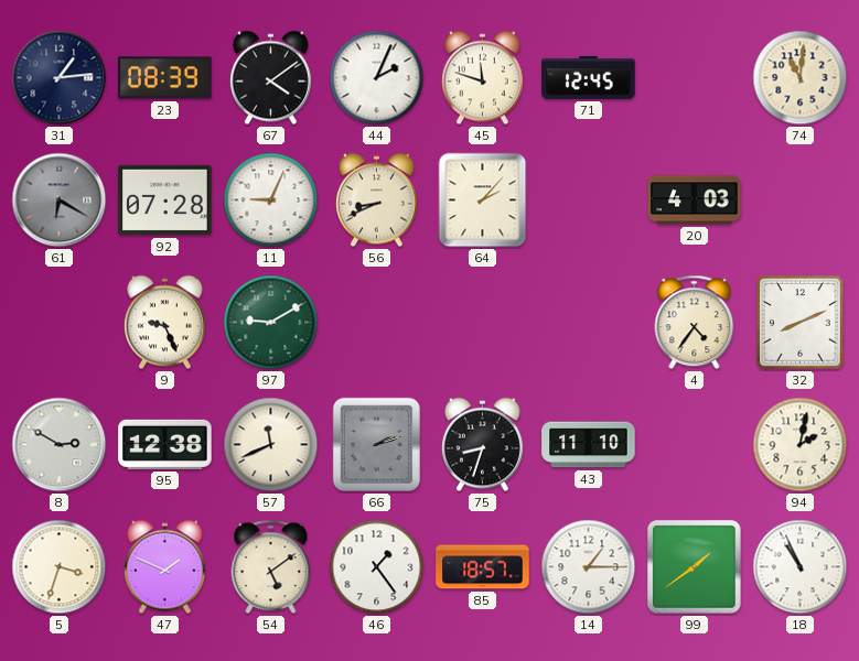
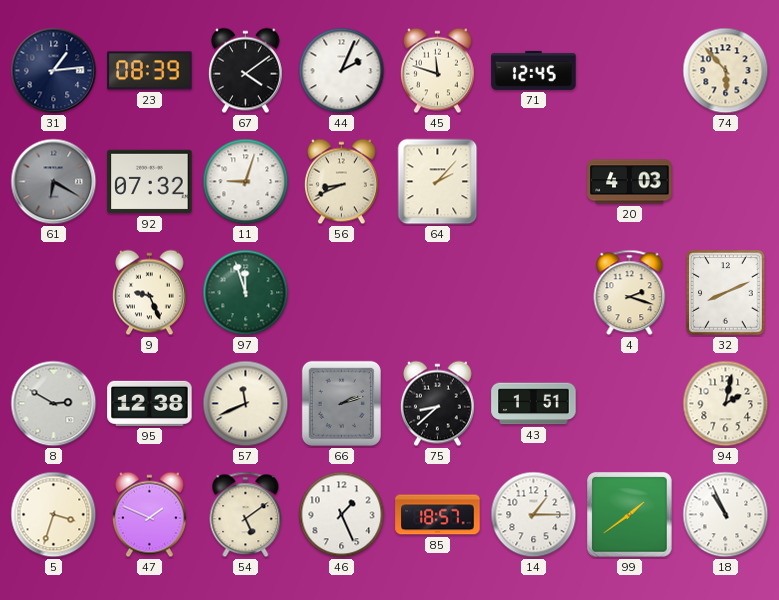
74: 11:01 -> 5:53
92: 07:28 -> 07:32
11: 9:04 -> 9:03
97: 9:10 -> 11:57
4: 4:36 -> 2:18
75: 8:33 -> 8:38
43: 11:10 -> 1:51
46: 1:24 -> 1:26
